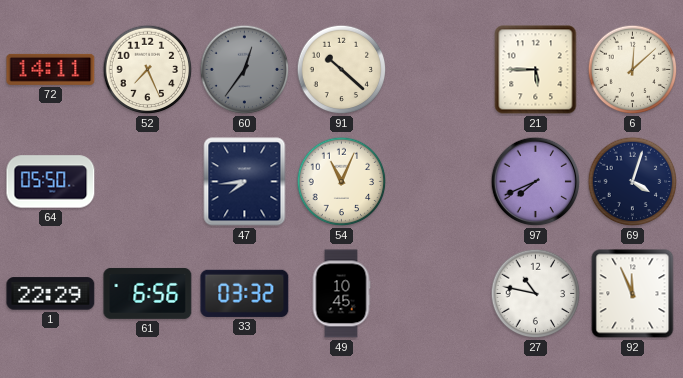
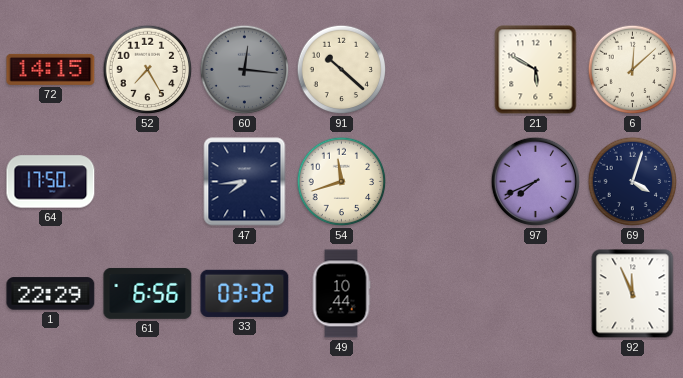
72: 14:11 -> 14:15
52: 7:26 -> 7:25
60: 12:36 -> 12:16
21: 5:45 -> 5:50
64: 05:50 -> 17:50
54: 11:04 -> 11:42
49: 10:45 -> 10:44
27: 10:47 -> none
